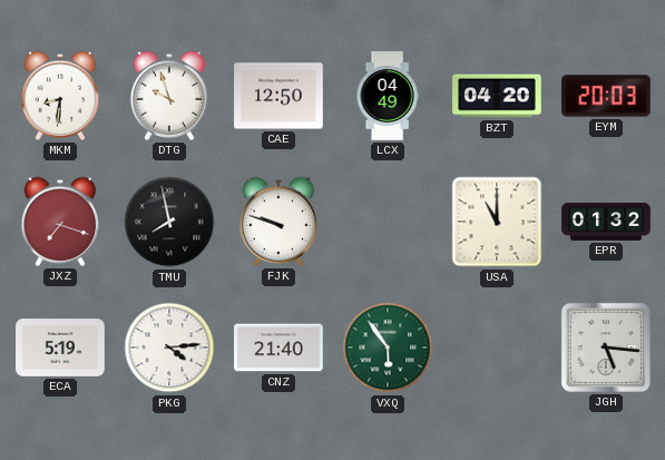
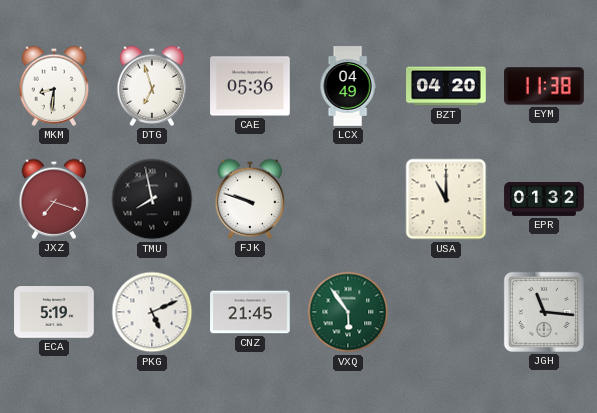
DTG: 9:57 -> 6:57
CAE: 12:50 -> 05:36
EYM: 20:03 -> 11:38
PKG: 4:14 -> 5:11
CNZ: 21:40 -> 21:45
JGH: 5:16 -> 11:16
